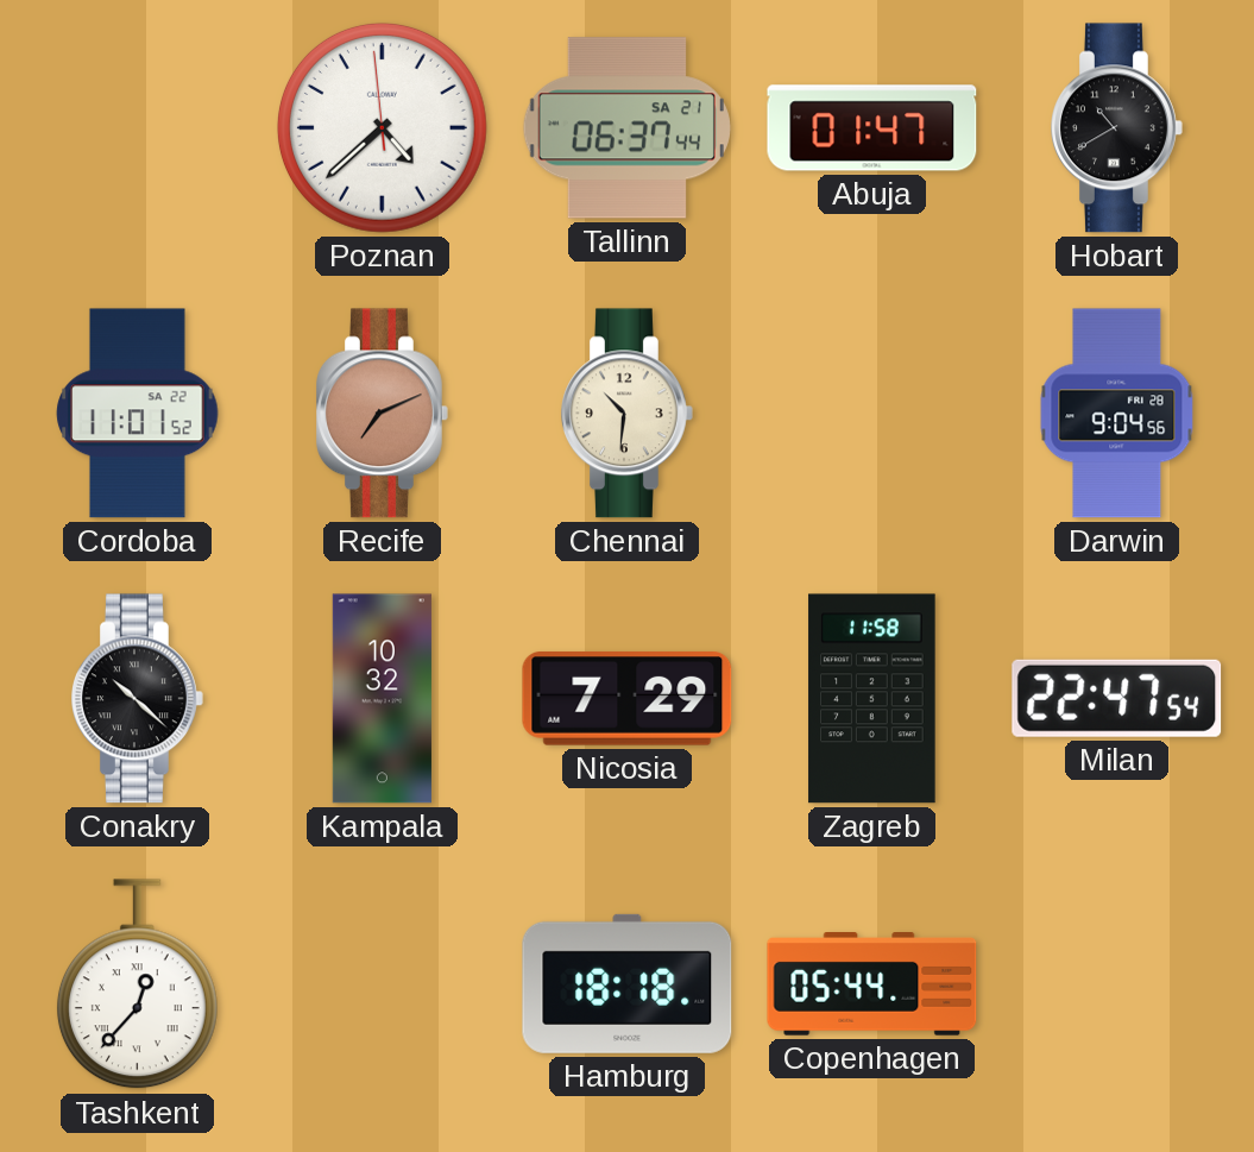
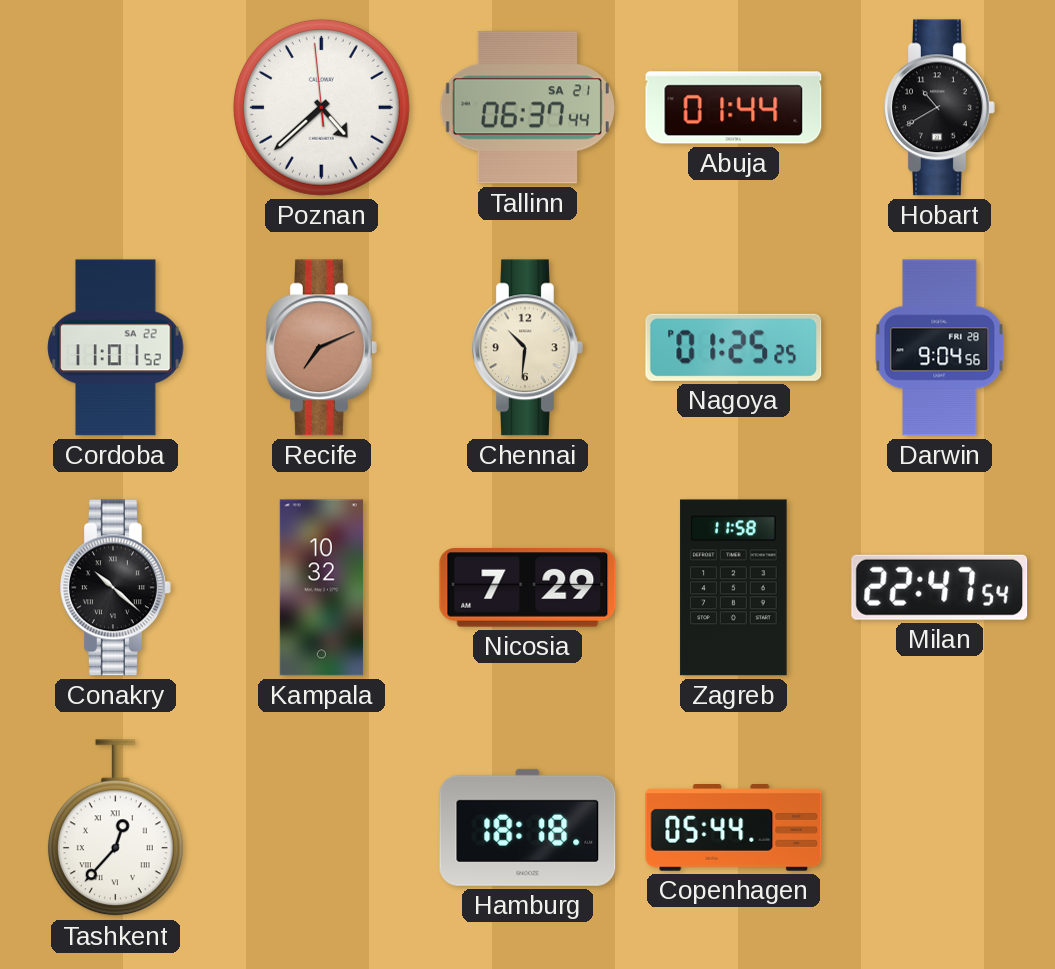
Abuja: 01:47 -> 01:44
Nagoya: none -> 01:25
